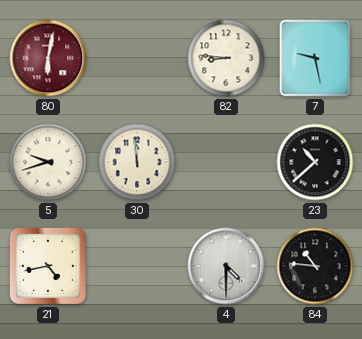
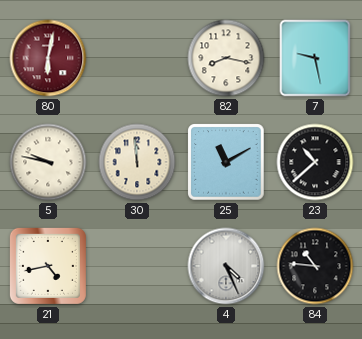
82: 8:46 -> 8:17
5: 9:42 -> 9:47
25: none -> 11:10
4: 4:30 -> 4:26
